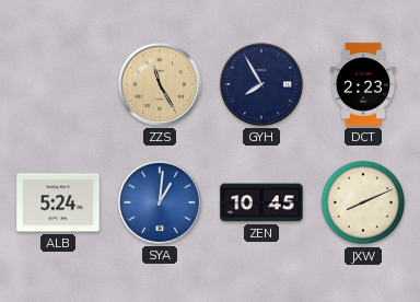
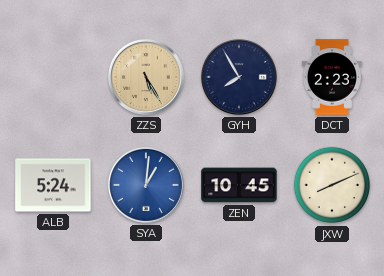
ZZS: 11:25 -> 5:25
